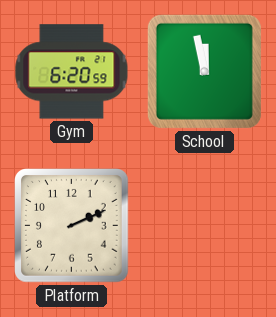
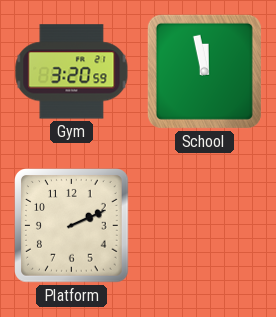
Gym: 6:20 -> 3:20
